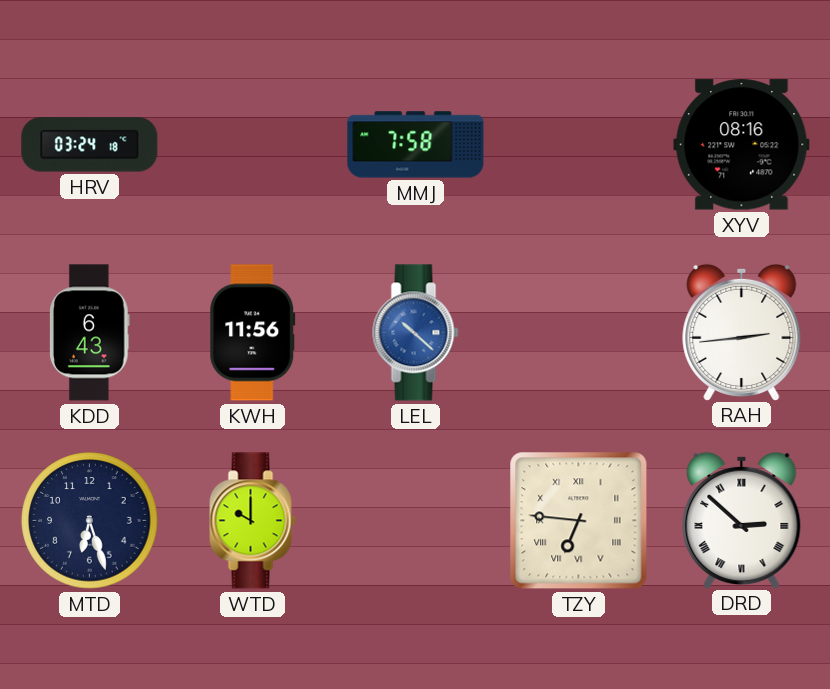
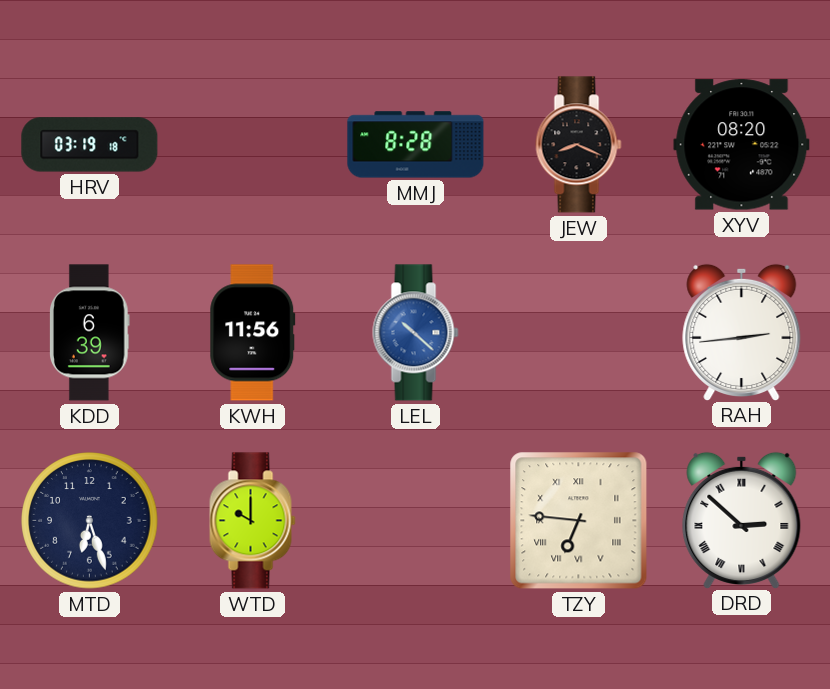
HRV: 03:24 -> 03:19
MMJ: 7:58 -> 8:28
JEW: none -> 8:19
XYV: 08:16 -> 08:20
KDD: 6:43 -> 6:39
